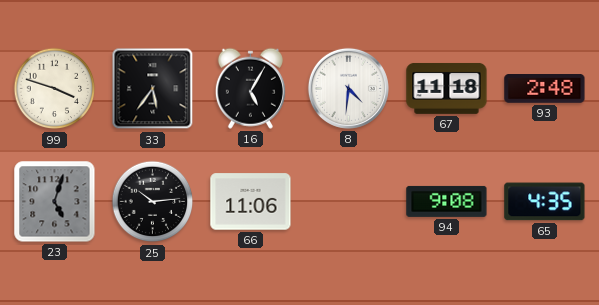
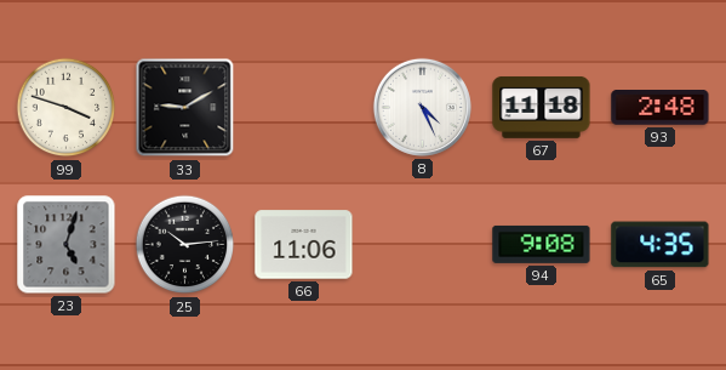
33: 5:36 -> 9:10
16: 5:05 -> none
8: 4:31 -> 4:26
